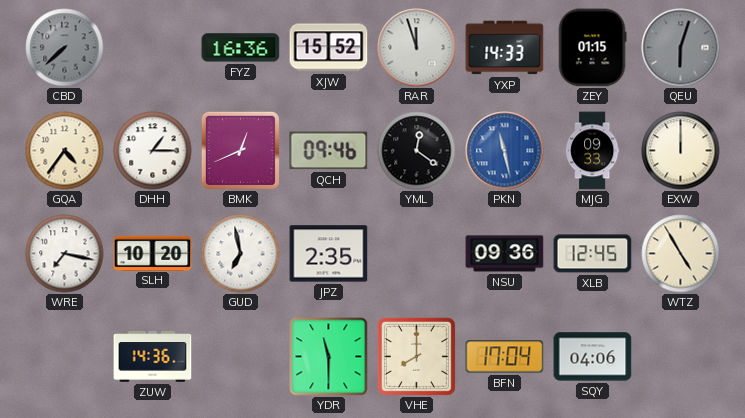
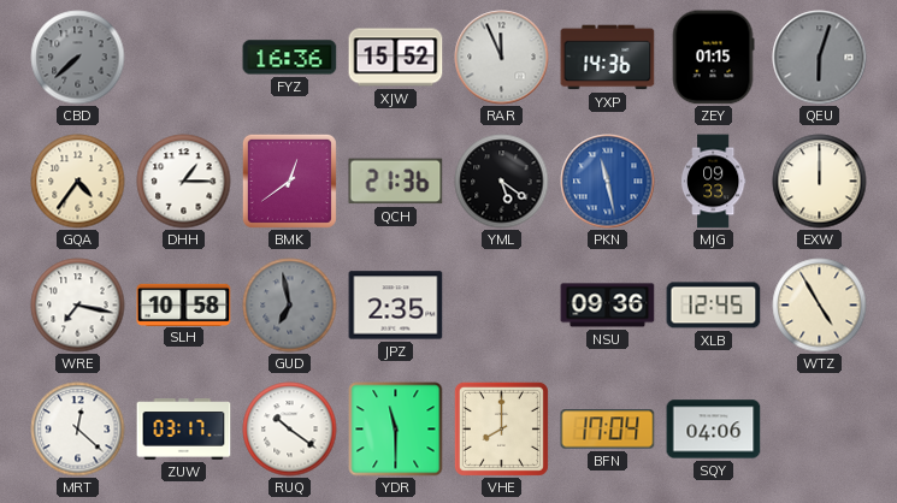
RAR: 11:57 -> 11:56
YXP: 14:33 -> 14:36
BMK: 12:41 -> 12:39
QCH: 09:46 -> 21:36
YML: 12:21 -> 5:21
SLH: 10:20 -> 10:58
GUD dial: white -> grey
MRT: none -> 12:22
ZUW: 14:36 -> 03:17
RUQ: none -> 10:21
